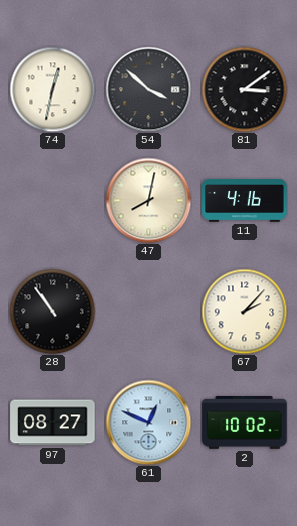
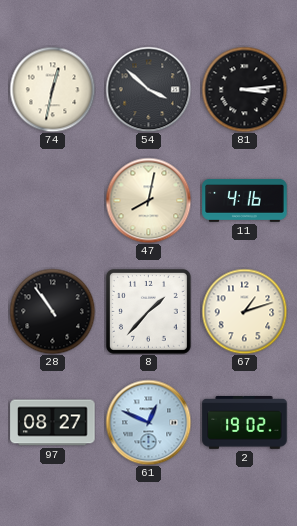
81: 3:09 -> 3:14
8: none -> 1:37
67: 2:07 -> 1:12
2: 10:02 -> 19:02
